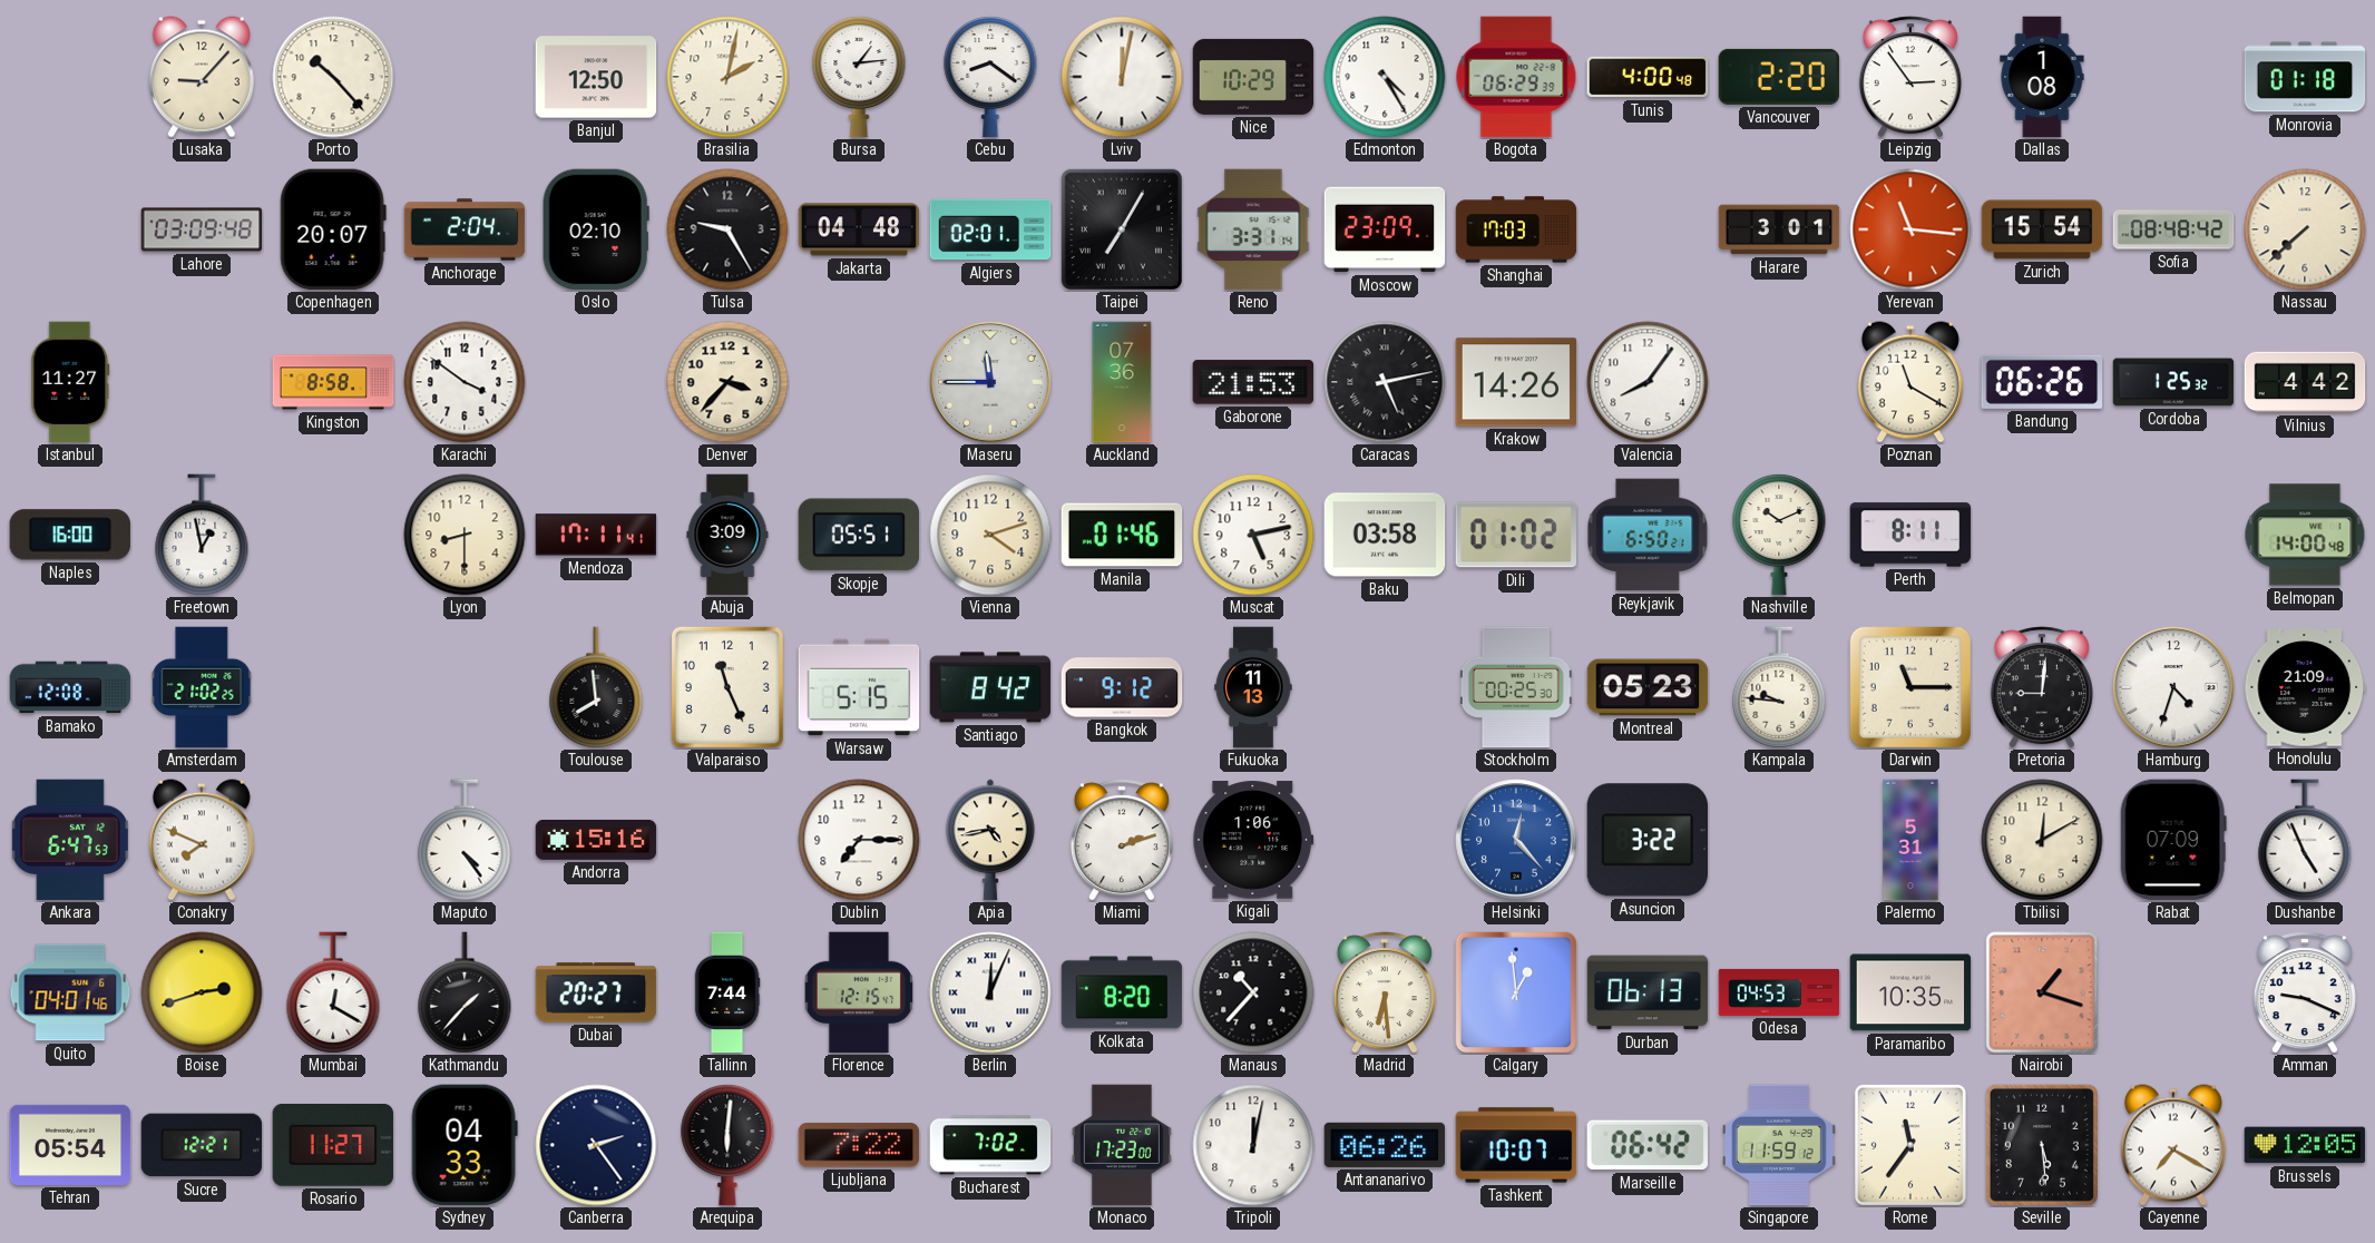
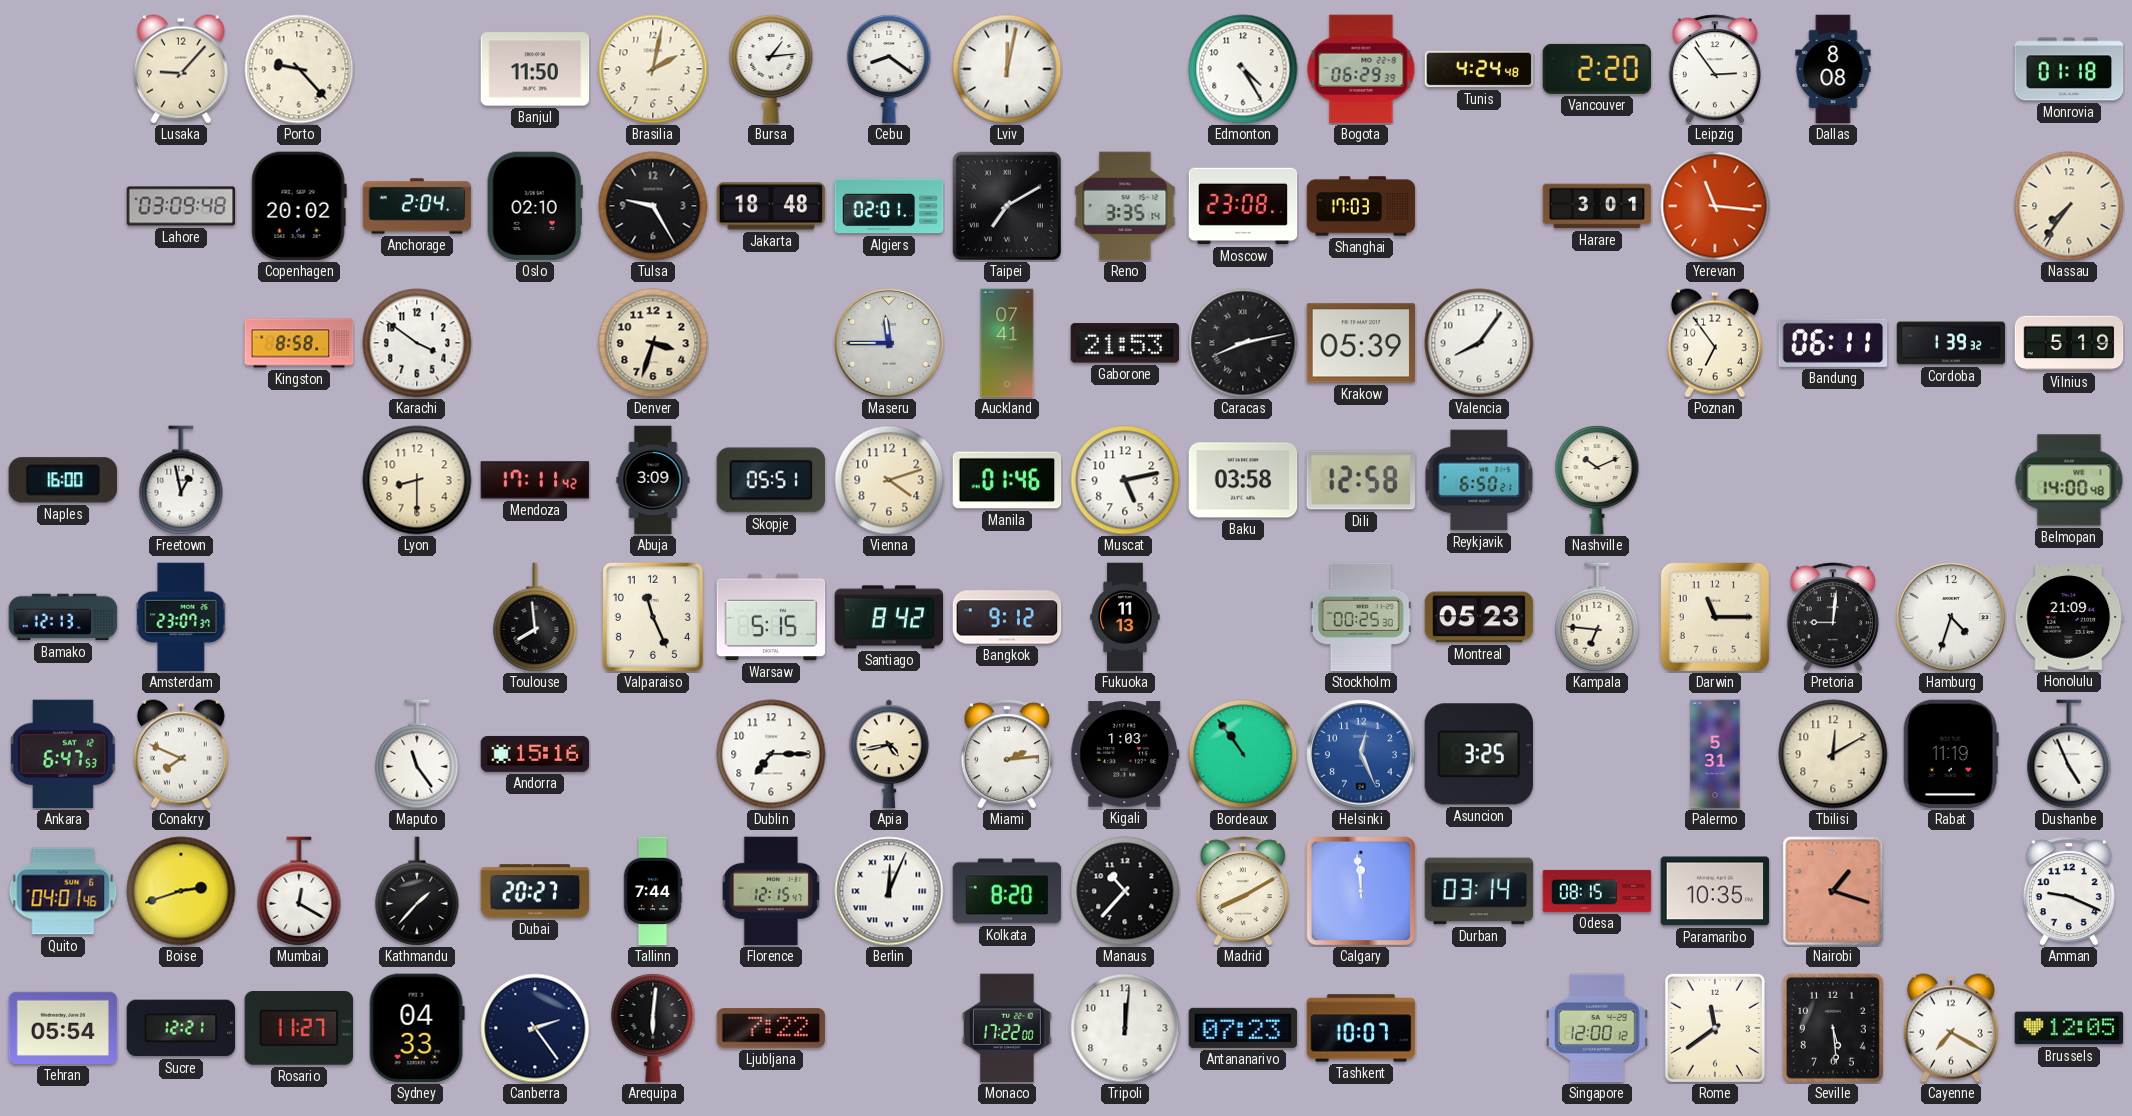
Porto: 10:23 -> 9:23
Banjul: 12:50 -> 11:50
Nice: 10:29 -> none
Tunis: 4:00 -> 4:24
Dallas: 1:08 -> 8:08
Copenhagen: 20:07 -> 20:02
Jakarta: 04:48 -> 18:48
Taipei: 7:05 -> 7:10
Reno: 3:31 -> 3:35
Moscow: 23:09 -> 23:08
Zurich: 15:54 -> none
Sofia: 08:48 -> none
Nassau: 7:38 -> 7:36
Istanbul: 11:27 -> none
Denver: 3:37 -> 3:33
Auckland: 07:36 -> 07:41
Caracas: 5:13 -> 8:13
Krakow: 14:26 -> 05:39
Poznan: 11:20 -> 6:54
Bandung: 06:26 -> 06:11
Cordoba: 1:25 -> 1:39
Vilnius: 4:42 -> 5:19
Mendoza: 17:11:41 -> 17:11:42
Dili: 01:02 -> 12:58
Perth: 8:11 -> none
Bamako: 12:08 -> 12:13
Amsterdam: 21:02 -> 23:07
Kampala: 9:46 -> 6:46
Maputo: 4:24 -> 11:24
Miami: 2:12 -> 2:14
Kigali: 1:06 -> 1:03
Bordeaux: none -> 10:54
Helsinki: 12:23 -> 12:26
Asuncion: 3:22 -> 3:25
Rabat: 07:09 -> 11:19
Madrid: 6:29 -> 8:10
Calgary: 12:59 -> 11:59
Durban: 06:13 -> 03:14
Odesa: 04:53 -> 08:15
Bucharest: 7:02 -> none
Monaco: 17:23 -> 17:22
Tripoli: 12:02 -> 12:01
Antananarivo: 06:26 -> 07:23
Marseille: 06:42 -> none
Singapore: 11:59 -> 12:00
Rome: 11:36 -> 11:39
